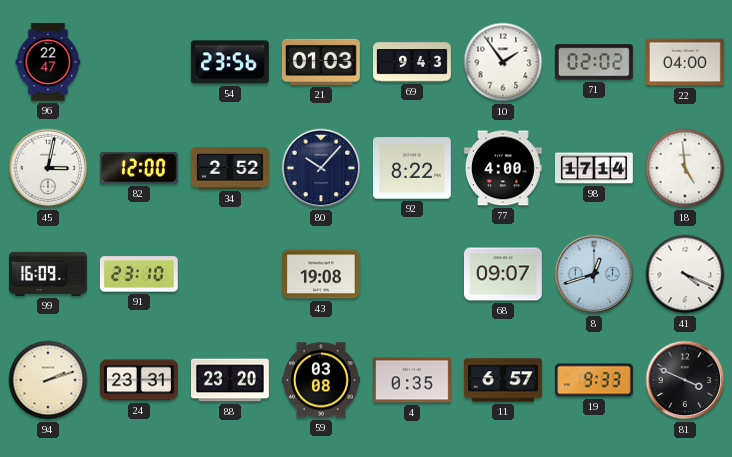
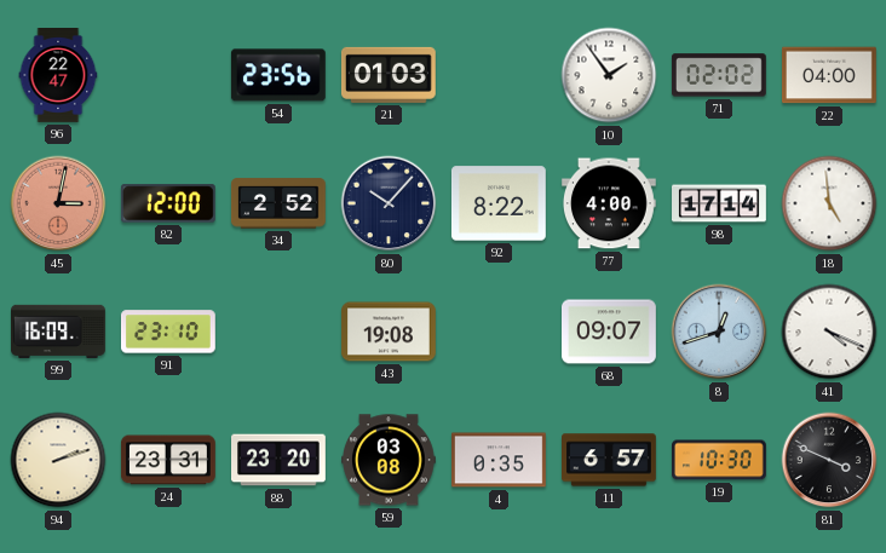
69: 9:43 -> none
45 dial: white -> salmon
19: 9:33 -> 10:30
